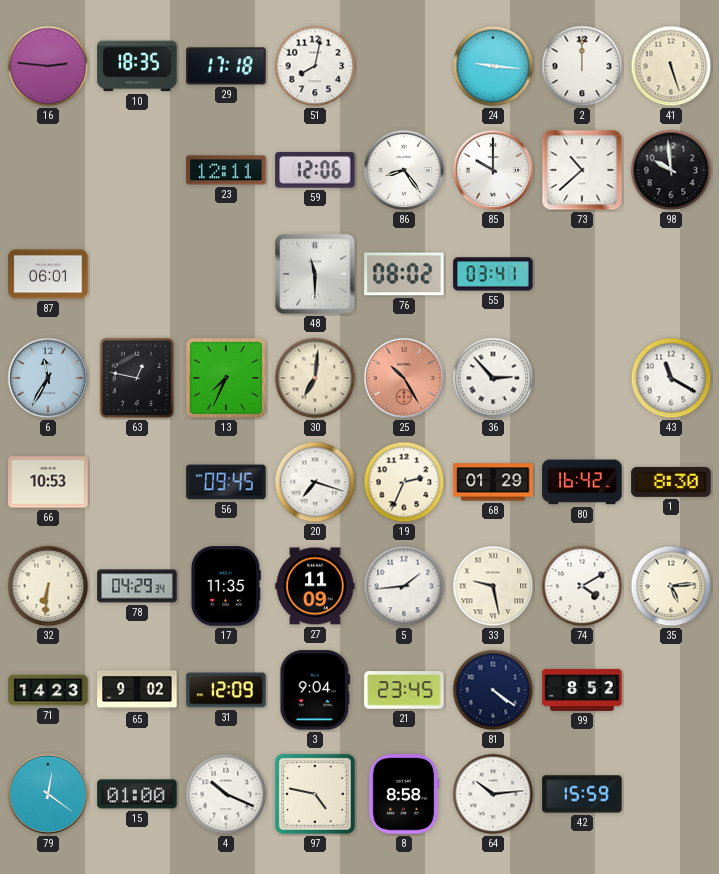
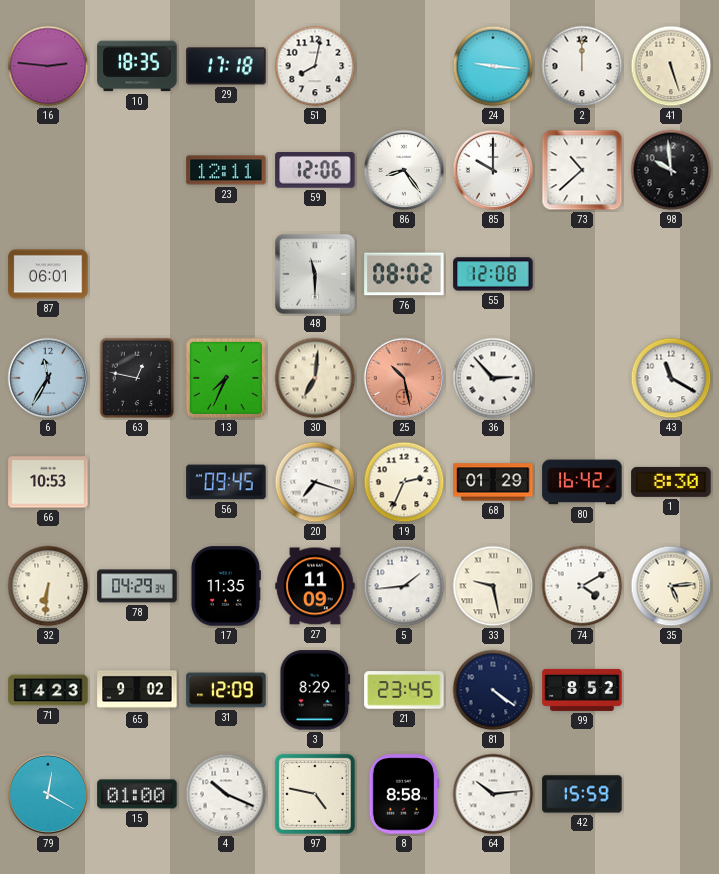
55: 03:41 -> 12:08
25: 10:25 -> 10:28
3: 9:04 -> 8:29
79: 12:21 -> 12:20
